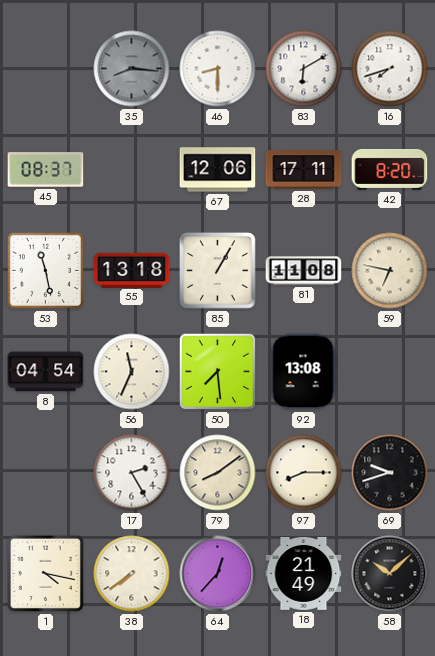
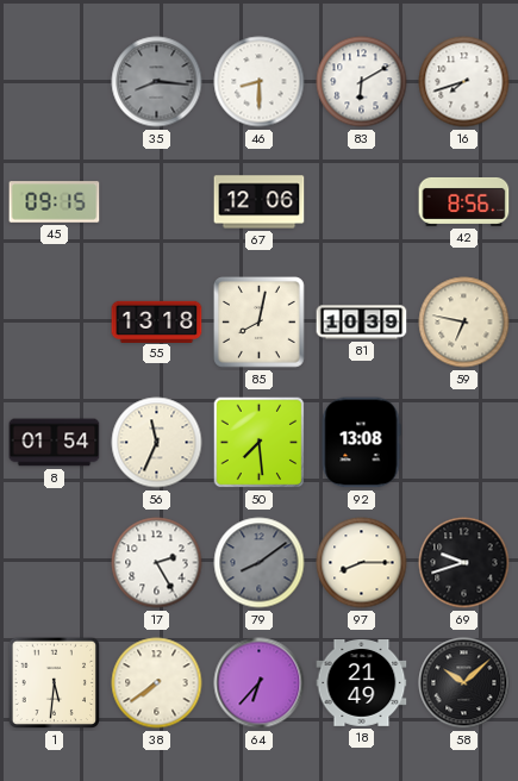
45: 08:37 -> 09:15
28: 17:11 -> none
42: 8:20 -> 8:56
53: 11:28 -> none
85: 1:05 -> 8:02
81: 11:08 -> 10:39
8: 04:54 -> 01:54
79 dial: cream -> grey
1: 4:17 -> 5:31
64: 12:37 -> 6:37
